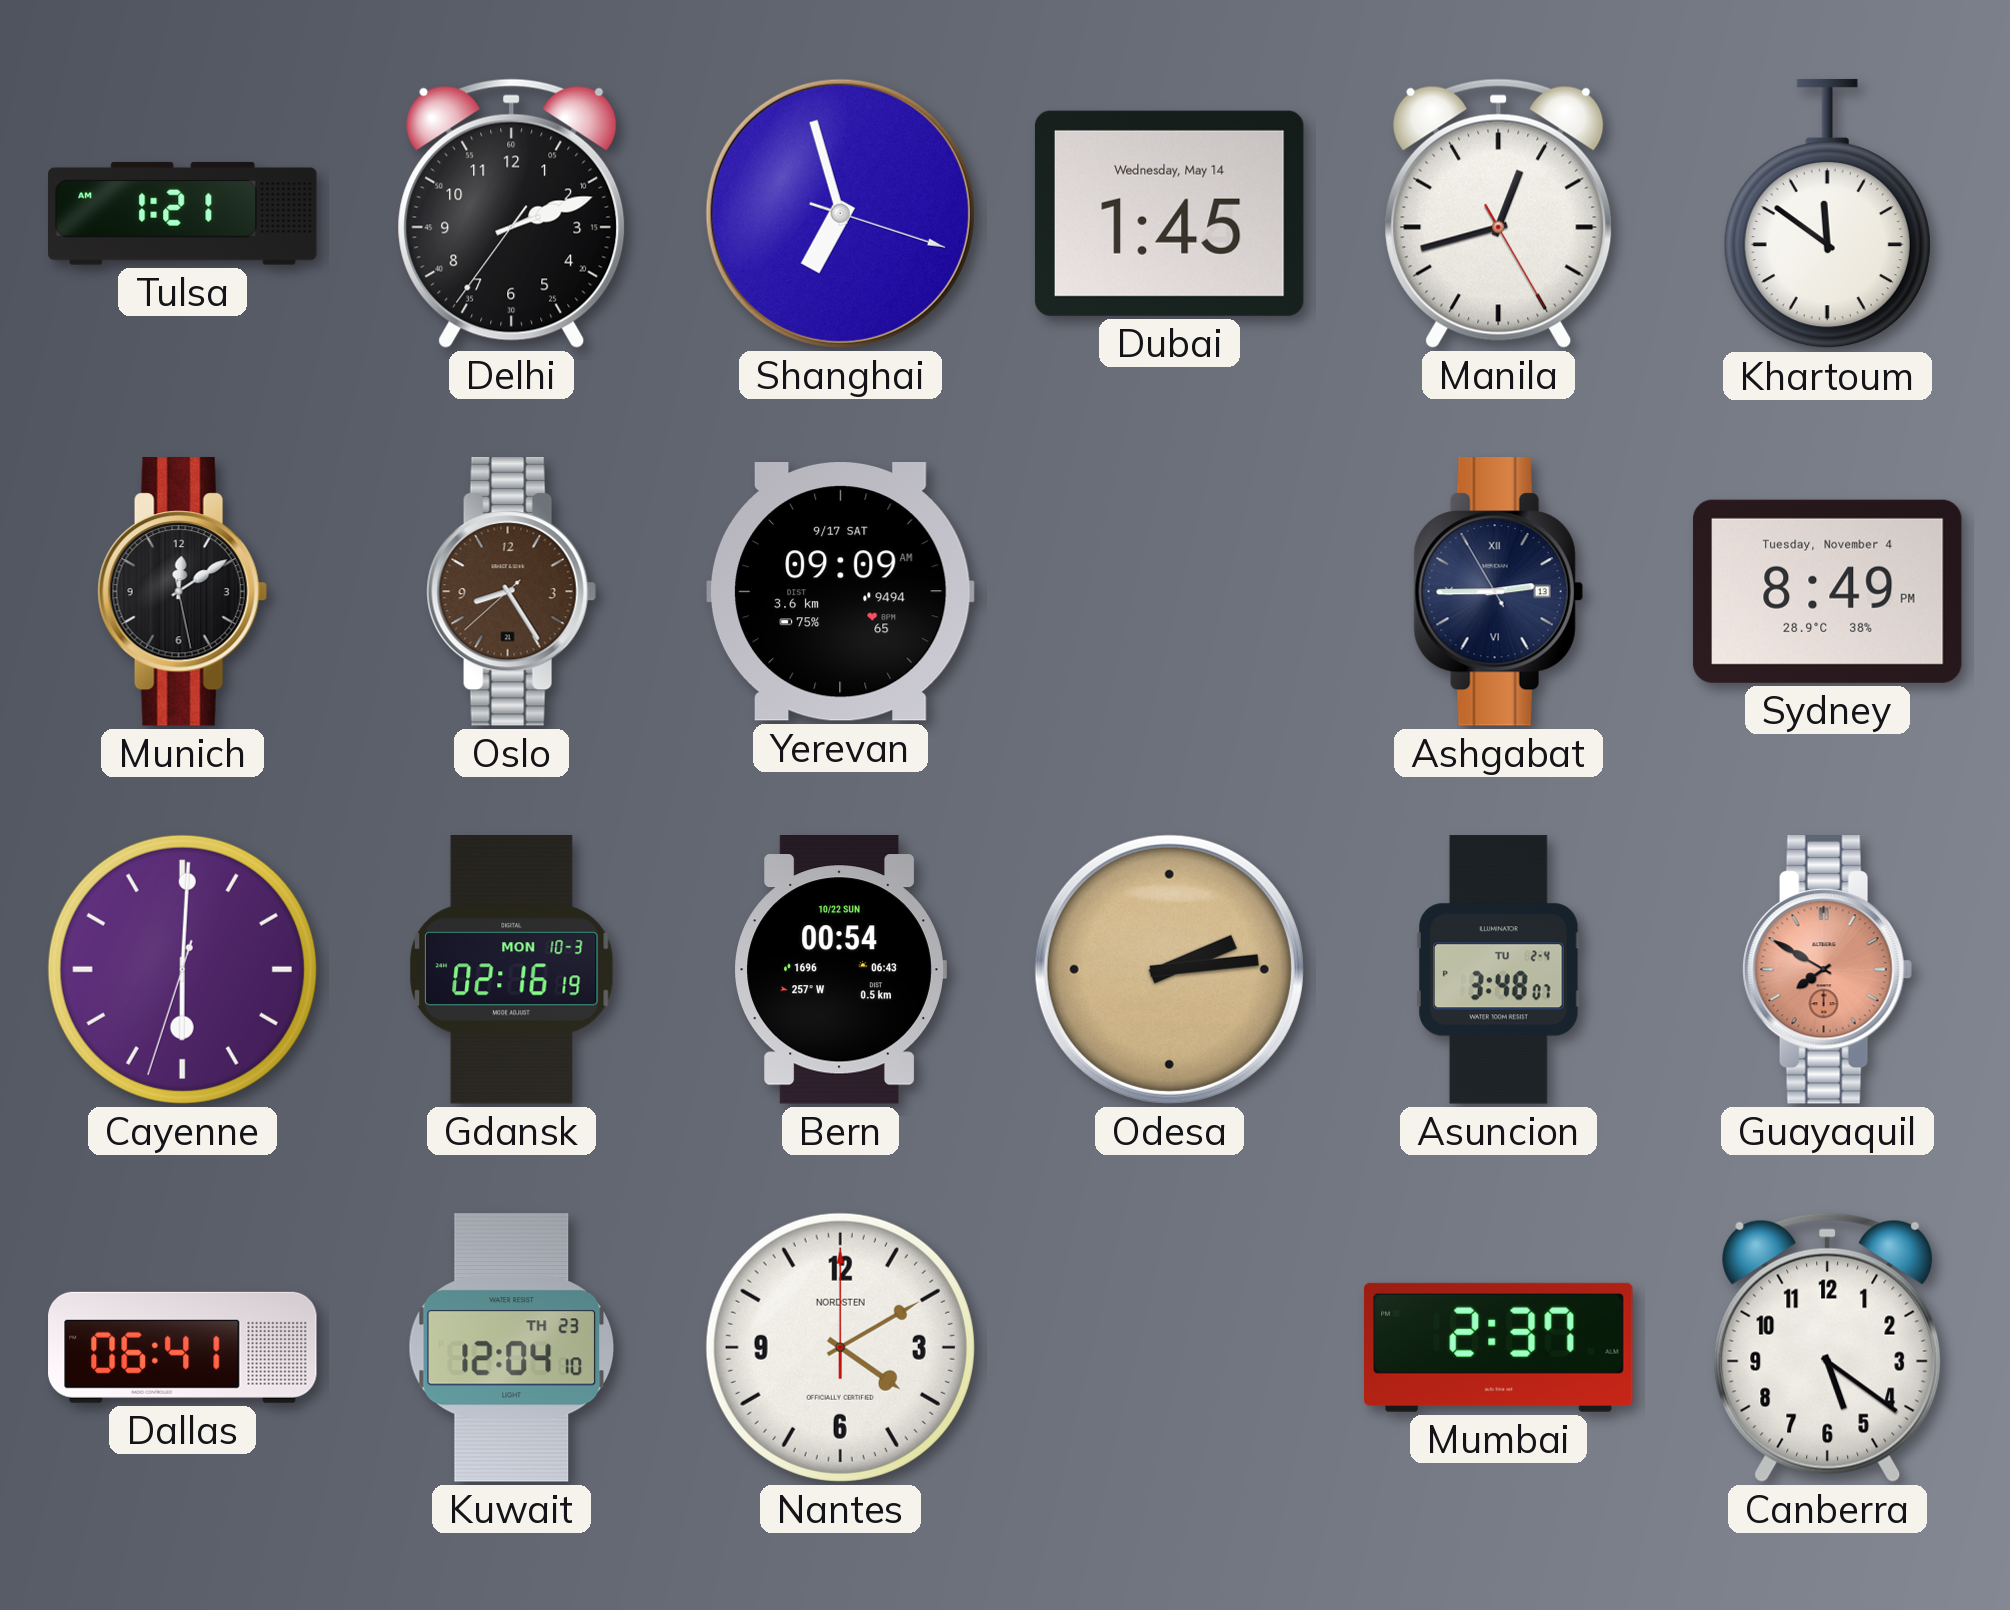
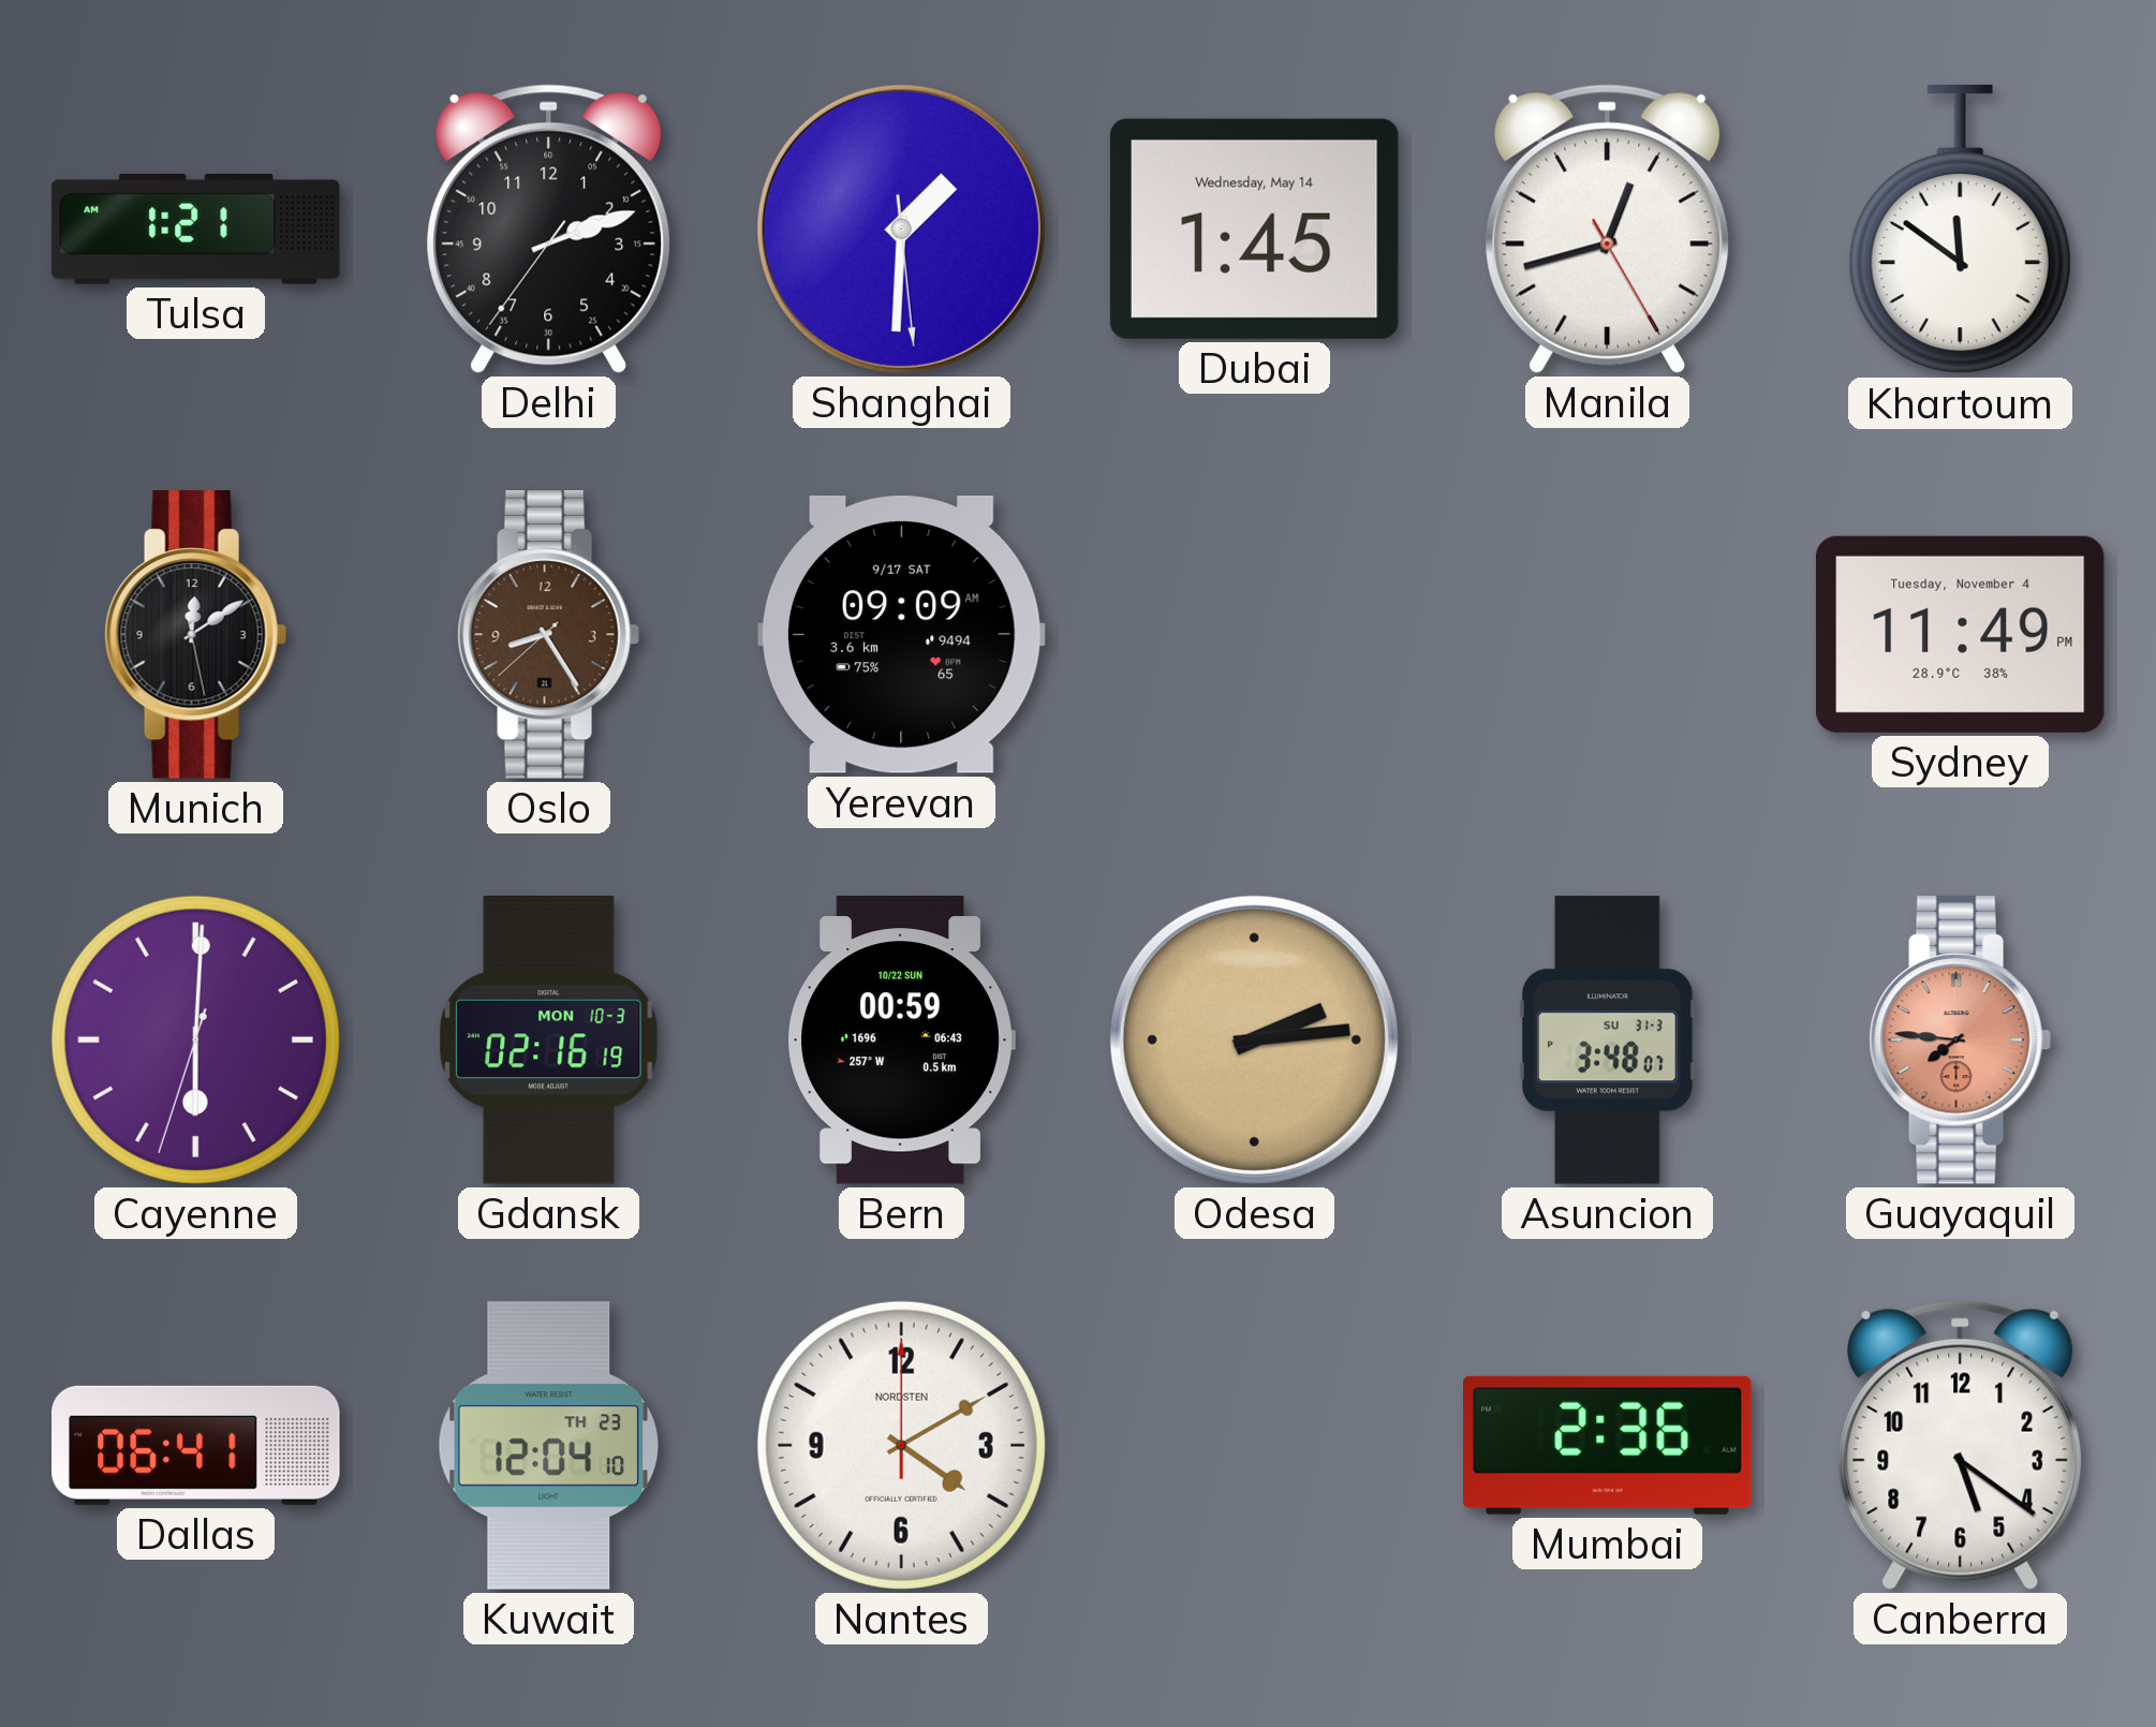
Shanghai: 6:57 -> 1:30
Ashgabat: 2:44 -> none
Sydney: 8:49 -> 11:49
Bern: 00:54 -> 00:59
Asuncion date: TU 2-4 -> SU 31-3
Guayaquil: 7:50 -> 7:46
Mumbai: 2:37 -> 2:36
